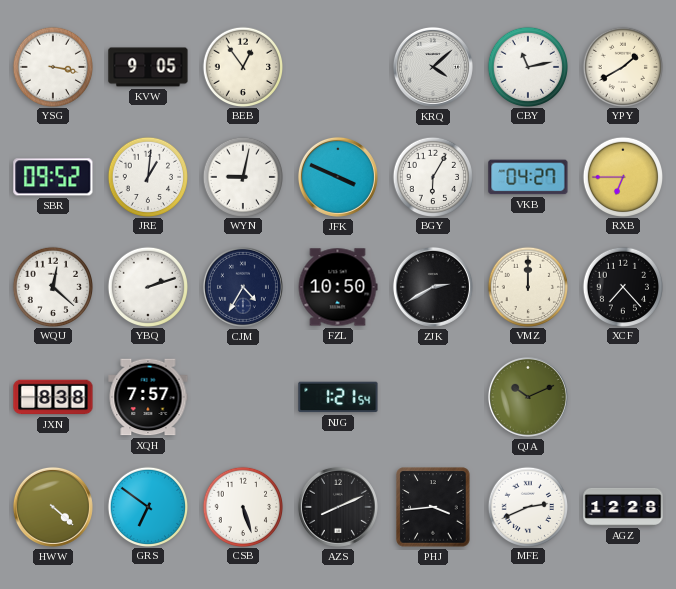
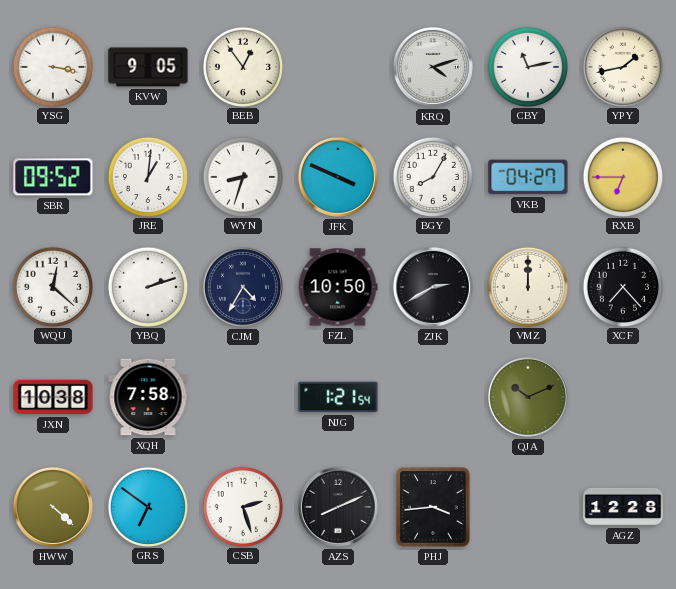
KRQ: 4:08 -> 4:12
YPY: 1:40 -> 1:43
WYN: 9:02 -> 8:33
BGY: 6:05 -> 8:05
JXN: 8:38 -> 10:38
XQH: 7:57 -> 7:58
CSB: 5:27 -> 2:27
MFE: 2:41 -> none
